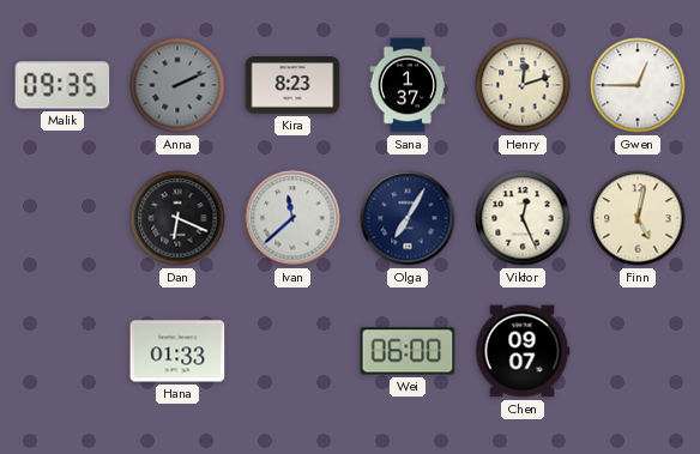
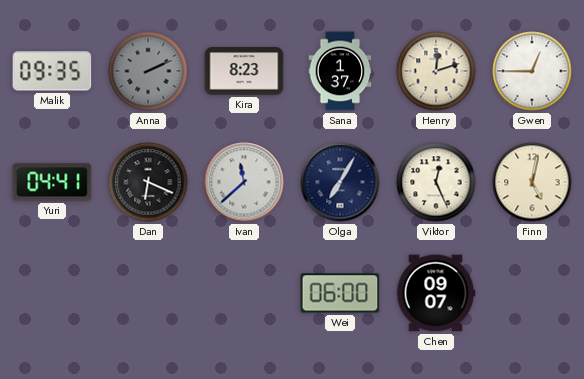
Yuri: none -> 04:41
Hana: 01:33 -> none
